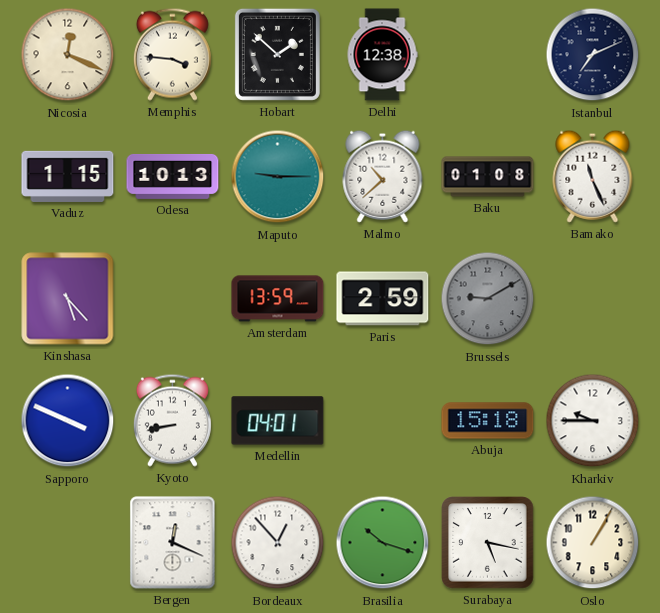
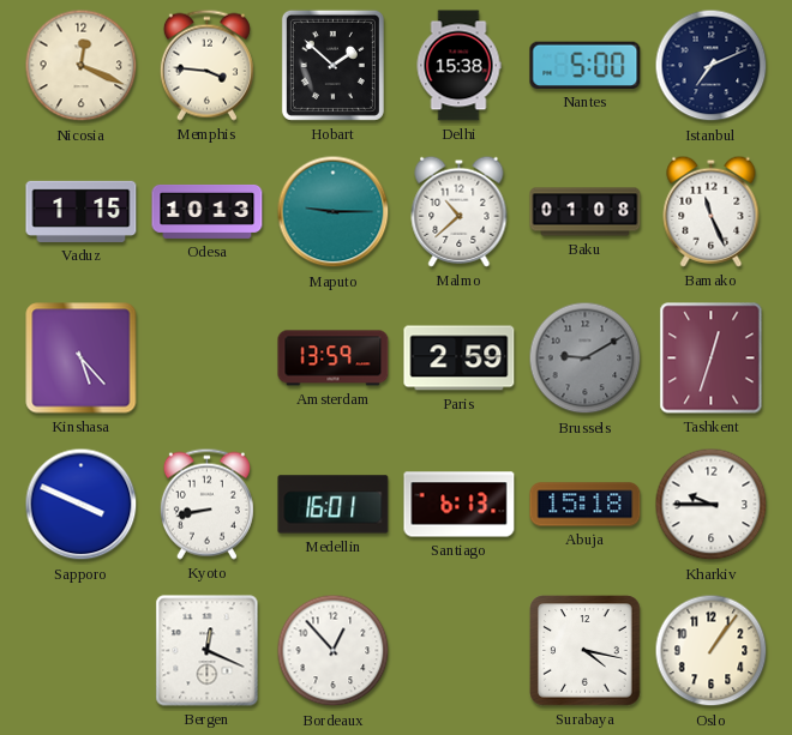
Delhi: 12:38 -> 15:38
Nantes: none -> 5:00
Tashkent: none -> 12:33
Medellin: 04:01 -> 16:01
Santiago: none -> 6:13
Brasilia: 10:18 -> none
Surabaya: 5:17 -> 4:17
Oslo: 1:05 -> 1:06
